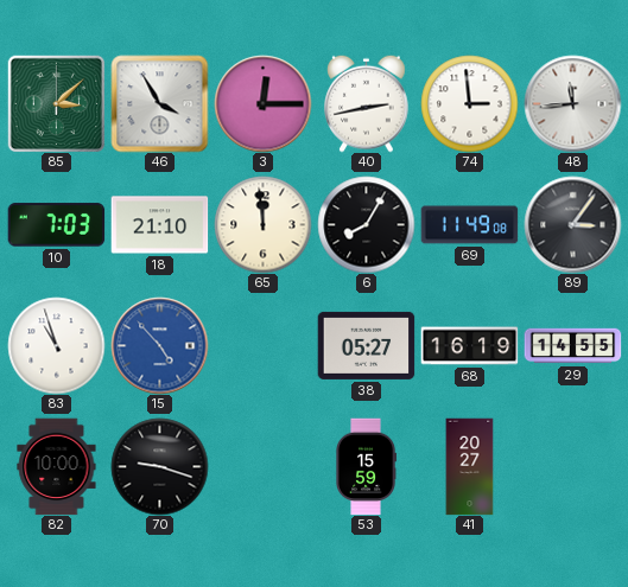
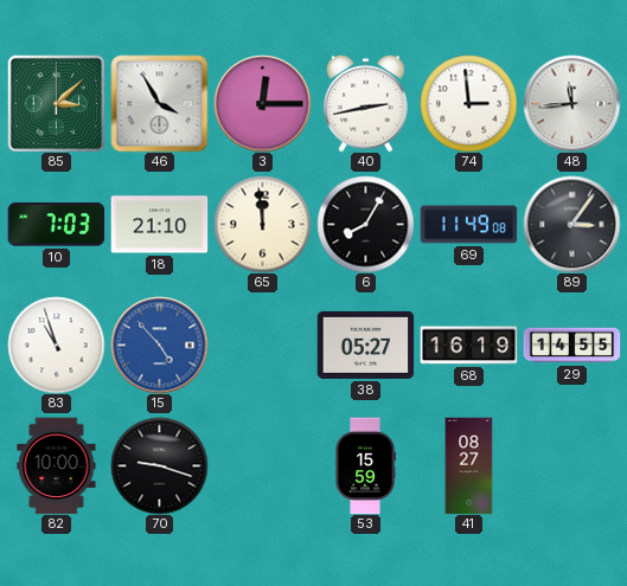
41: 20:27 -> 08:27
